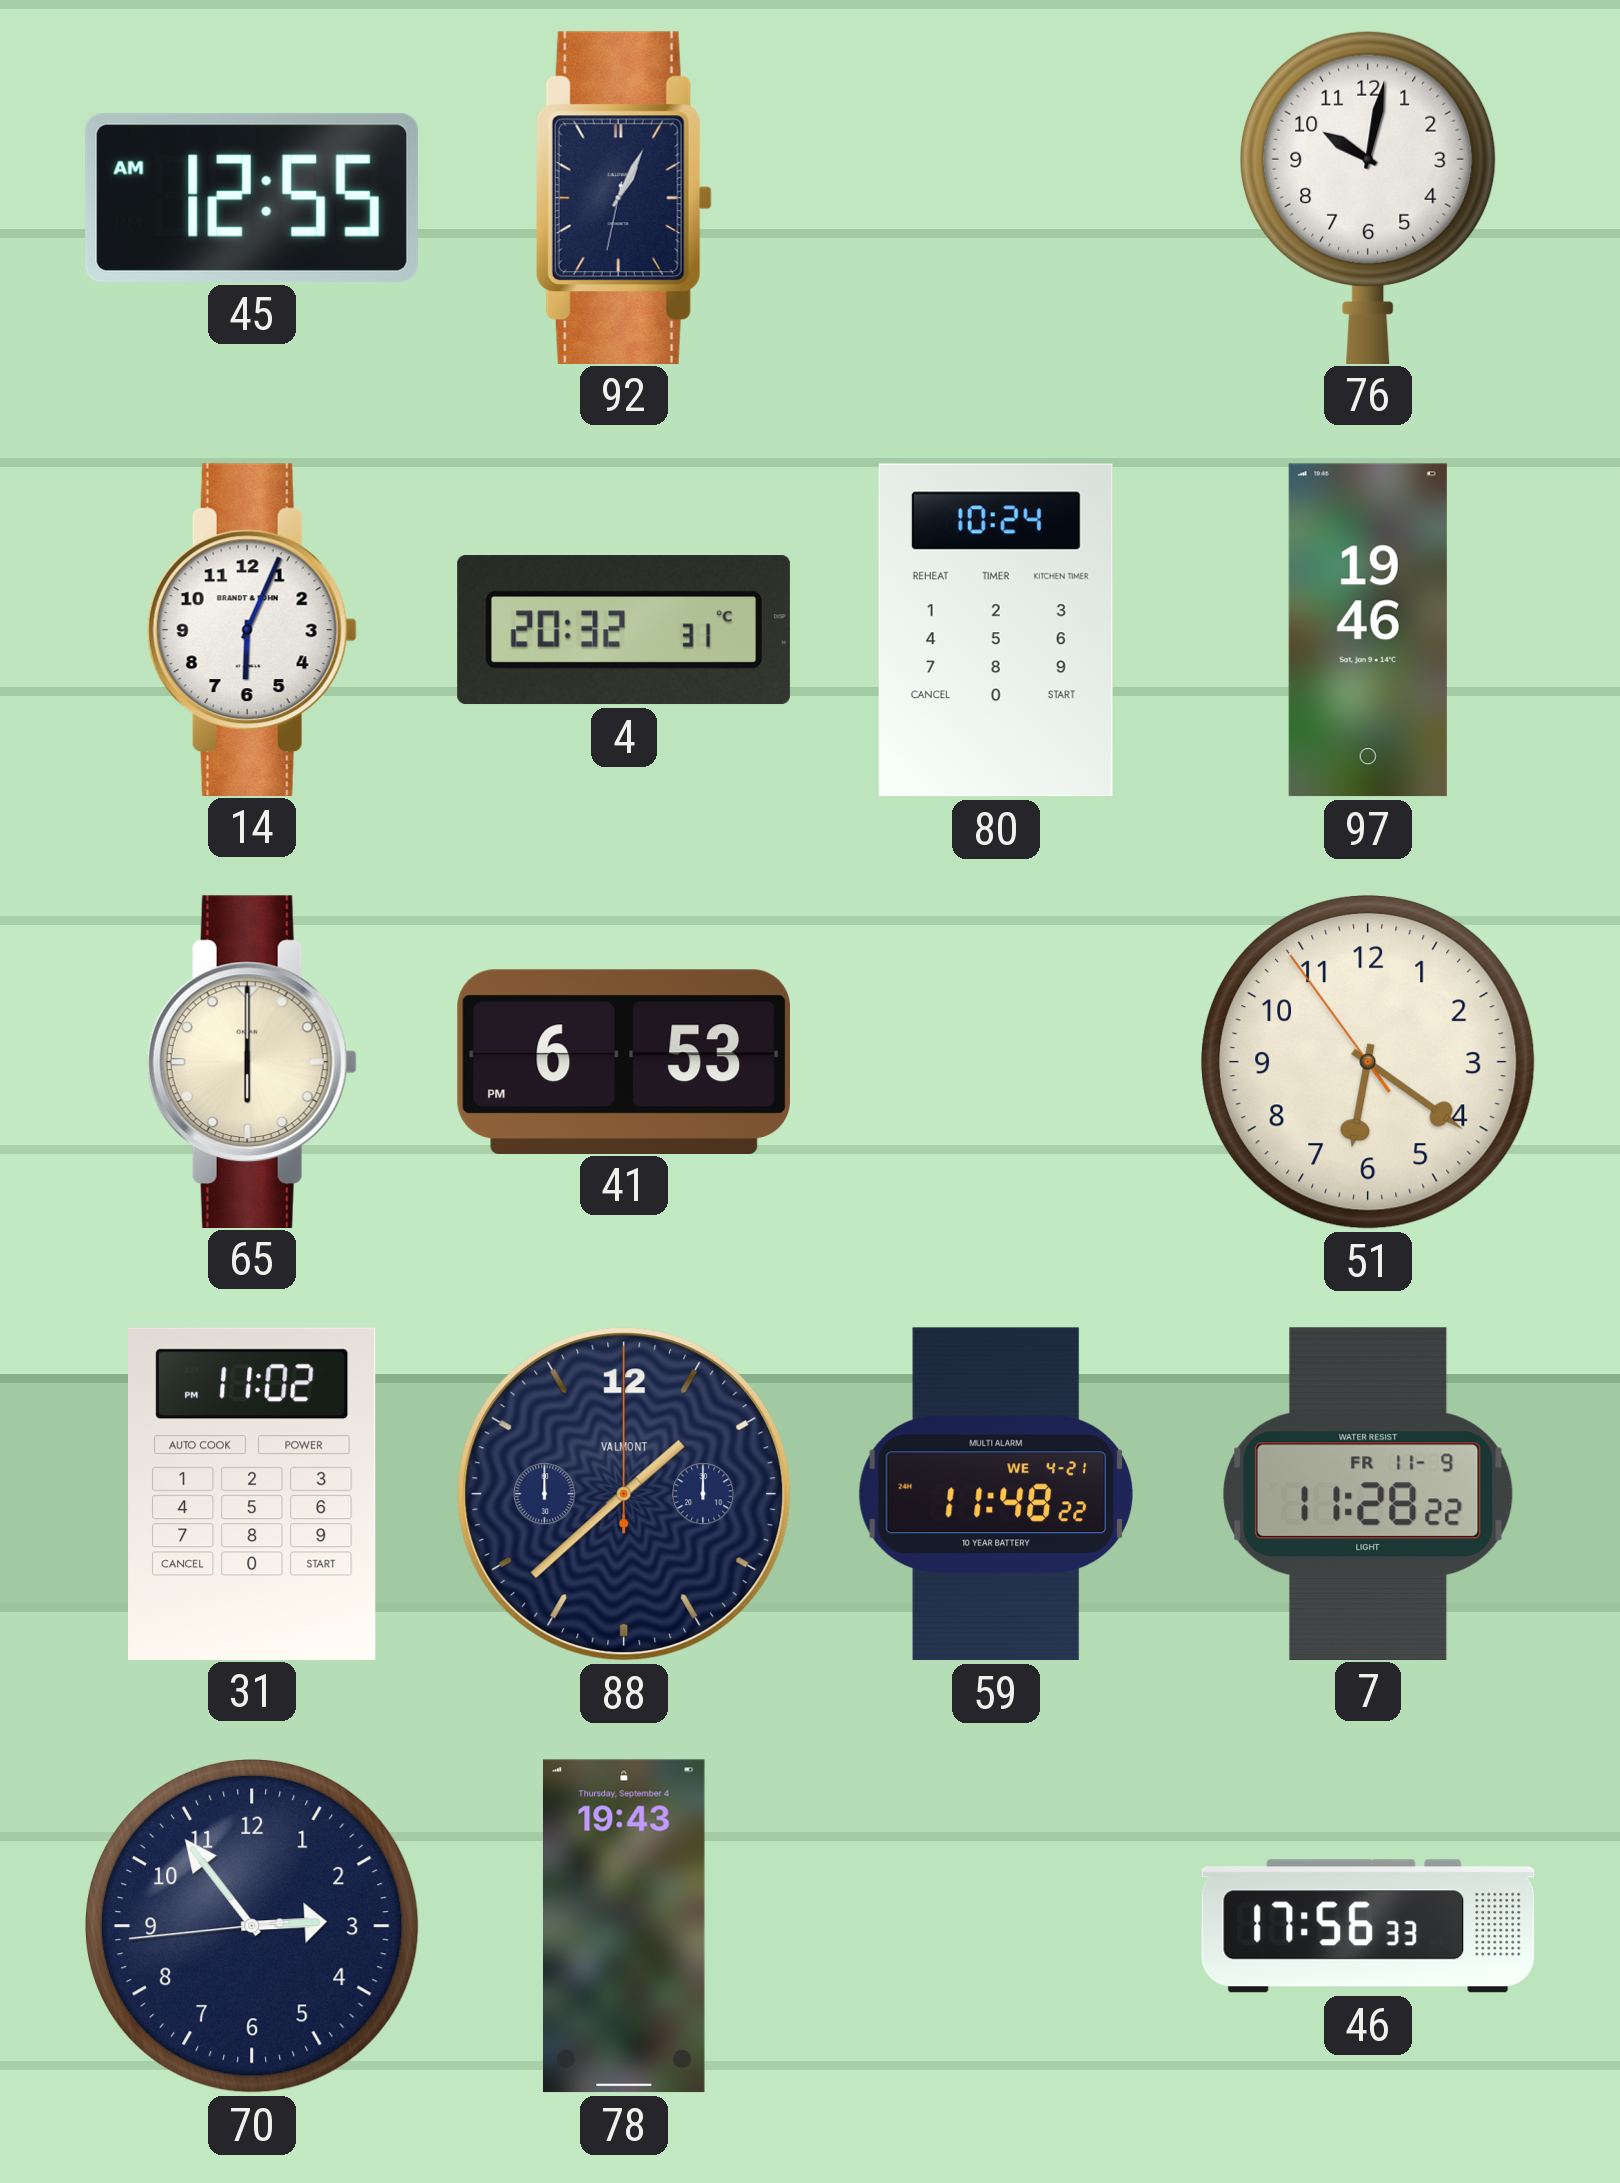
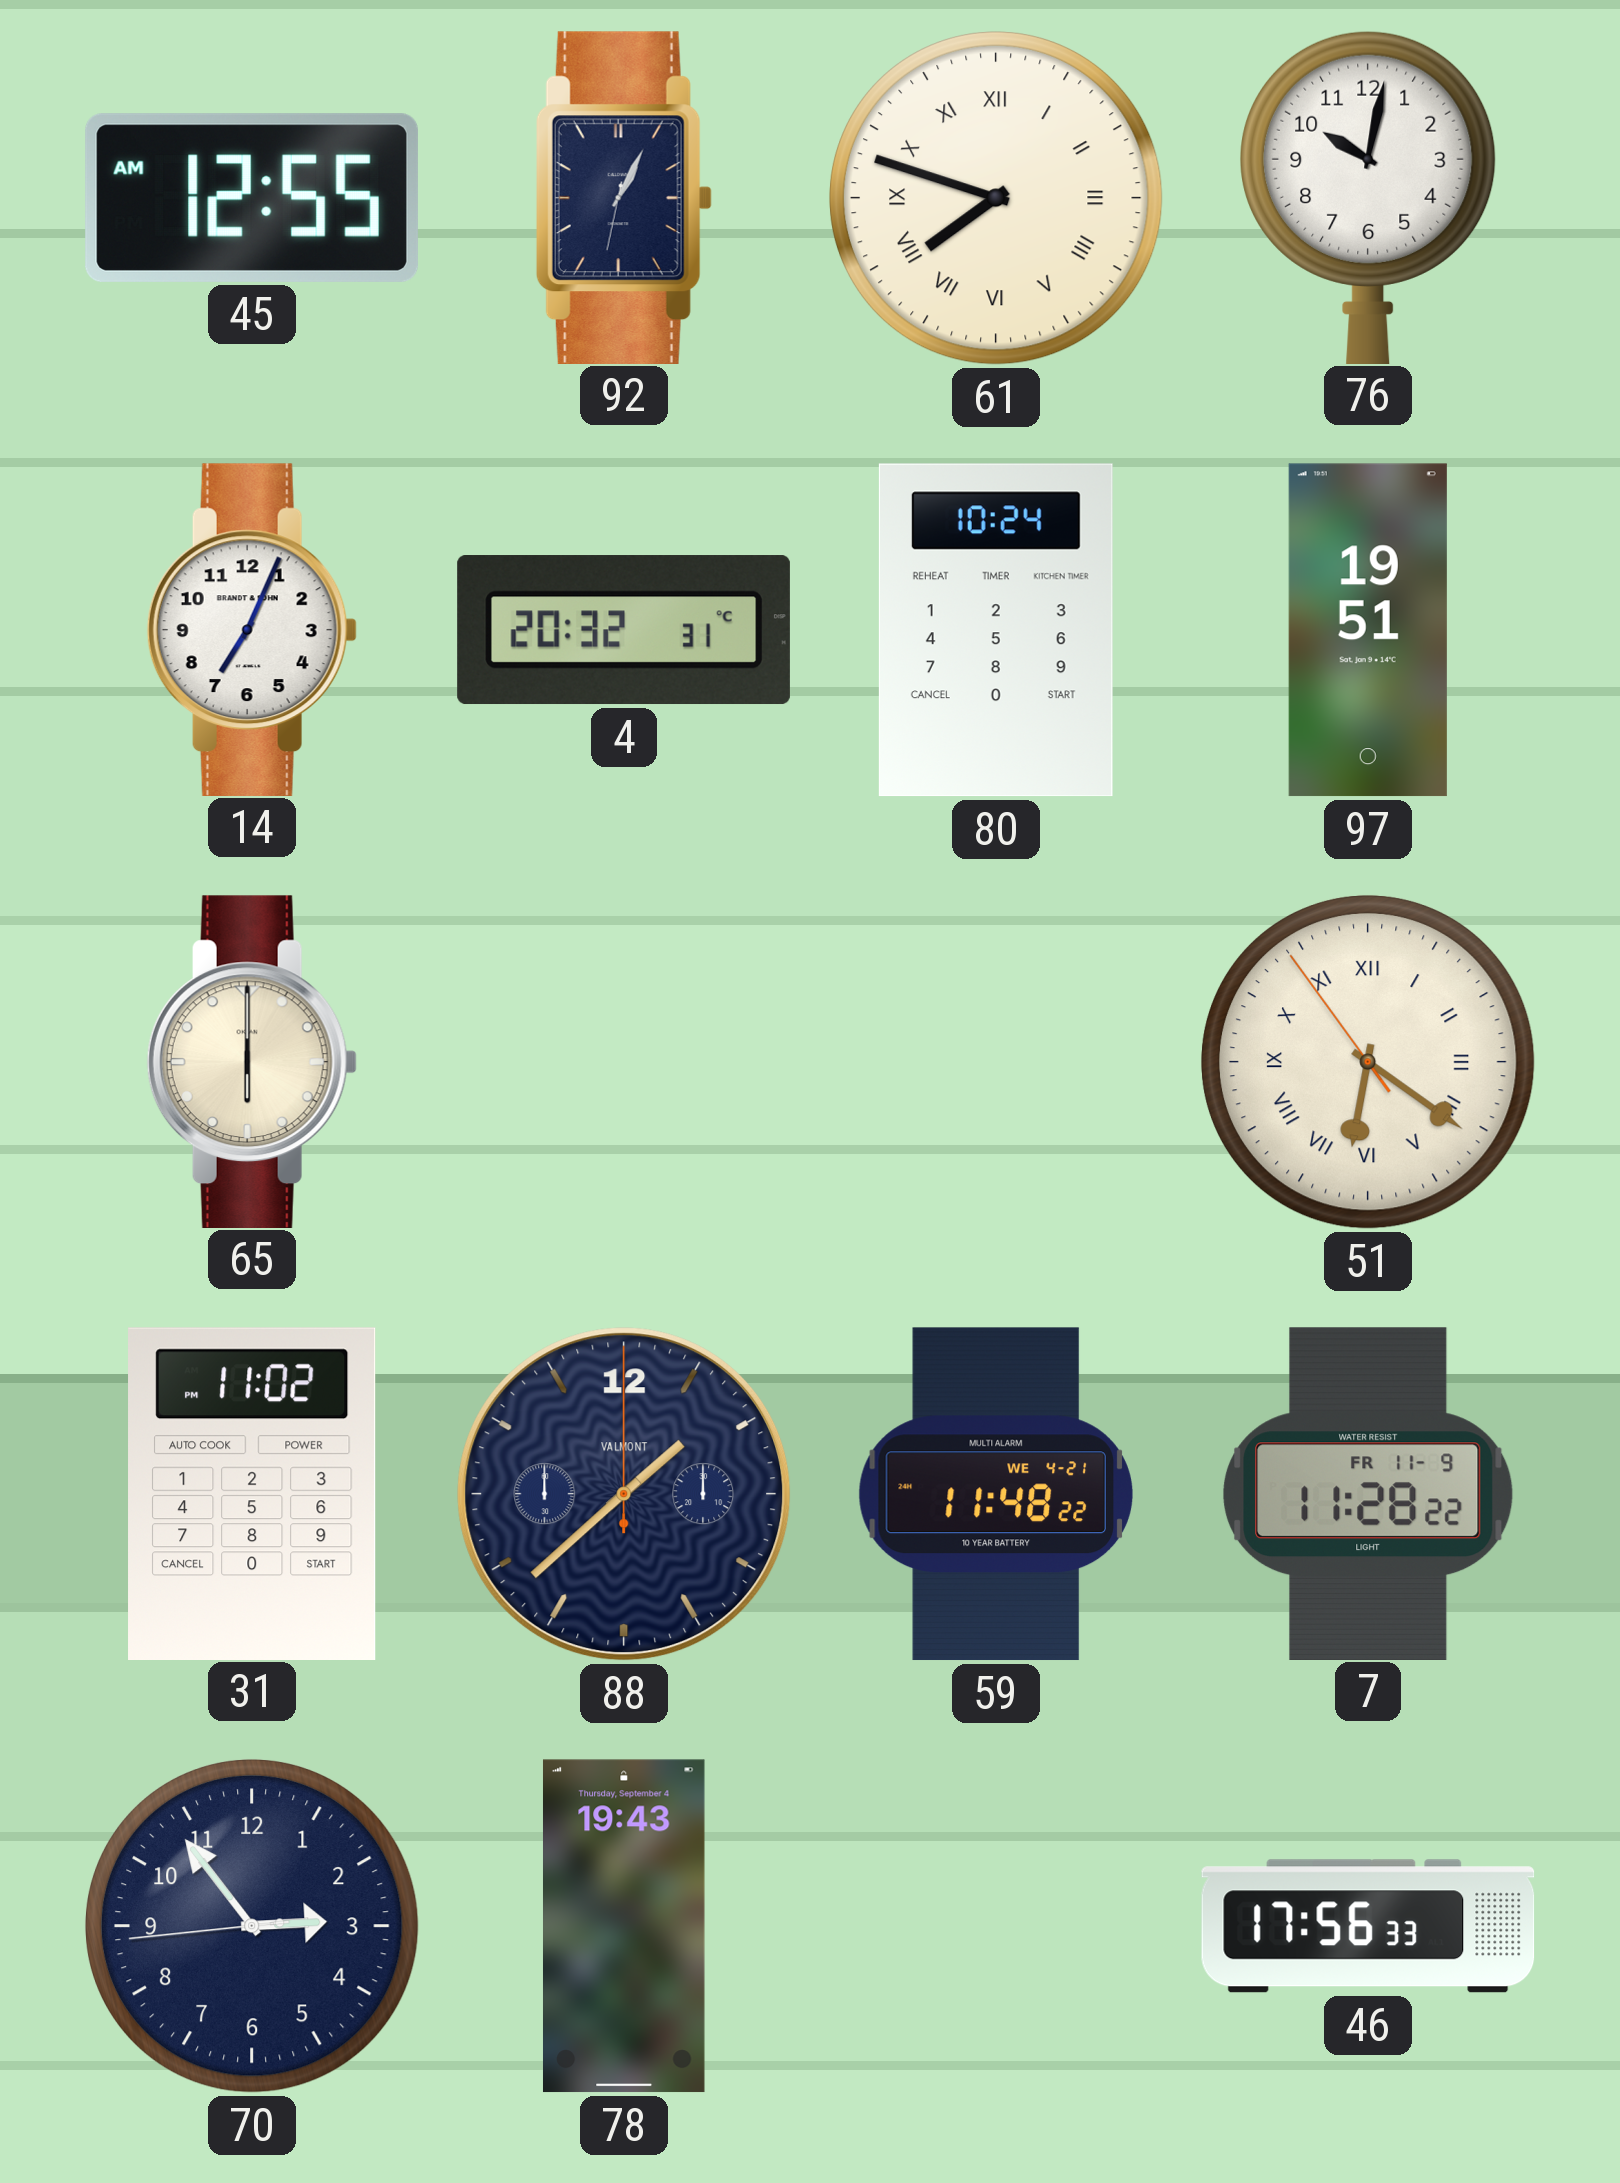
61: none -> 7:48
14: 6:04 -> 7:04
97: 19:46 -> 19:51
41: 6:53 -> none
51 numerals: Arabic -> Roman
